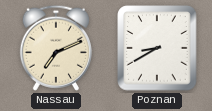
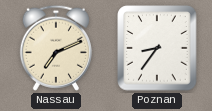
Poznan: 8:40 -> 8:36
